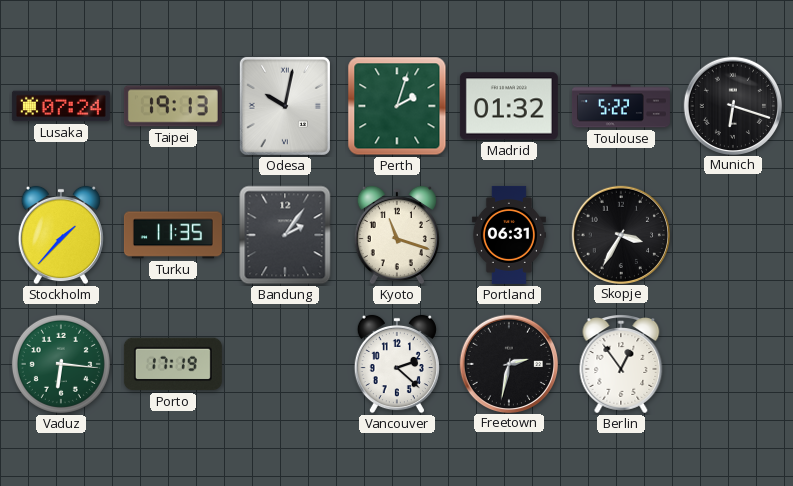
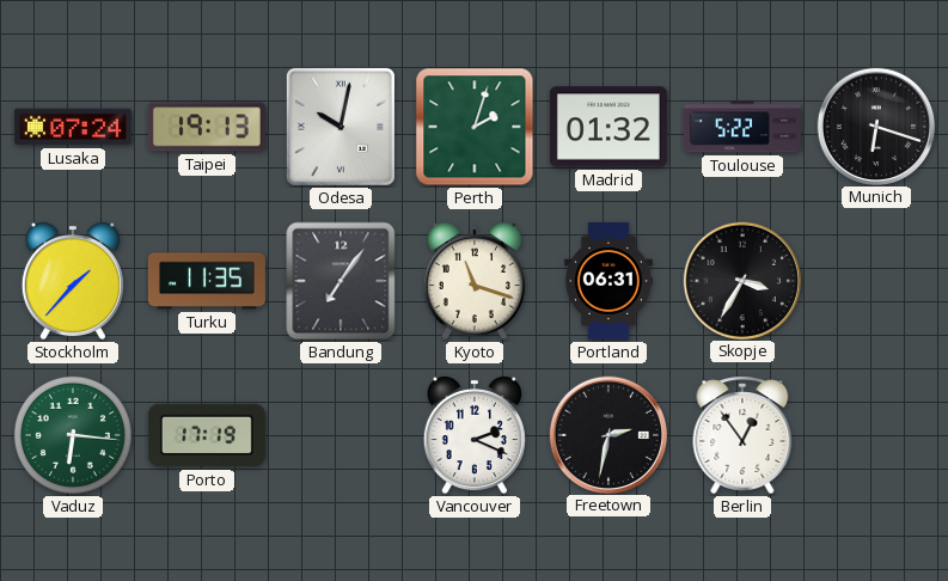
Bandung: 2:06 -> 7:06
Vancouver: 2:22 -> 2:19
